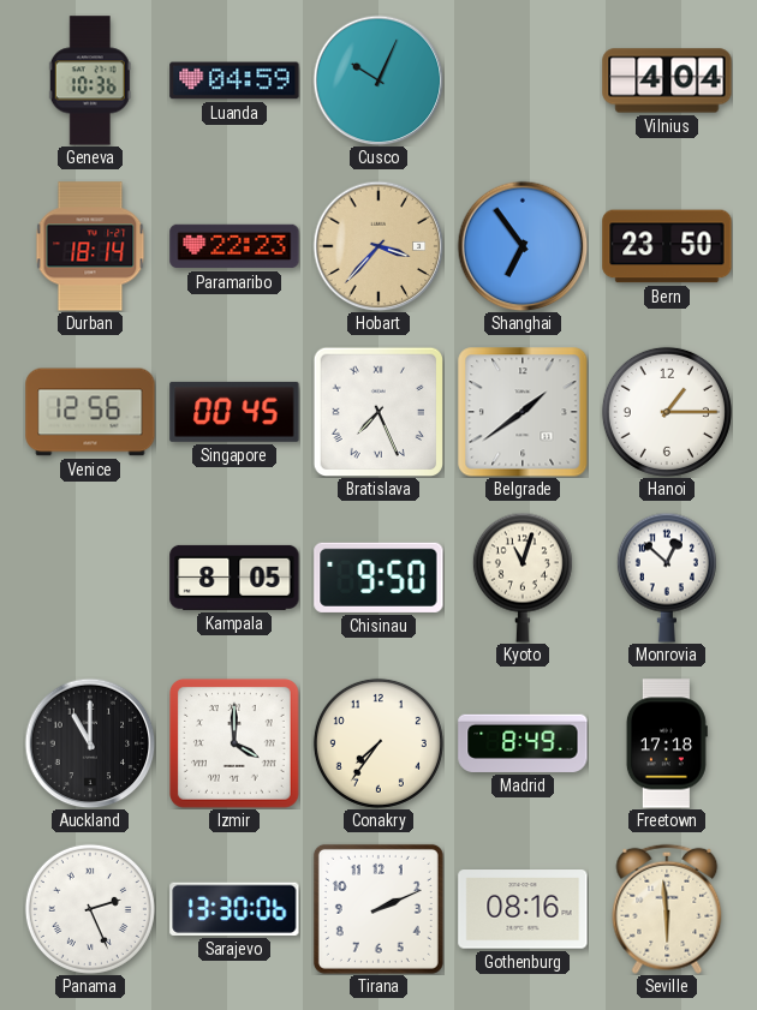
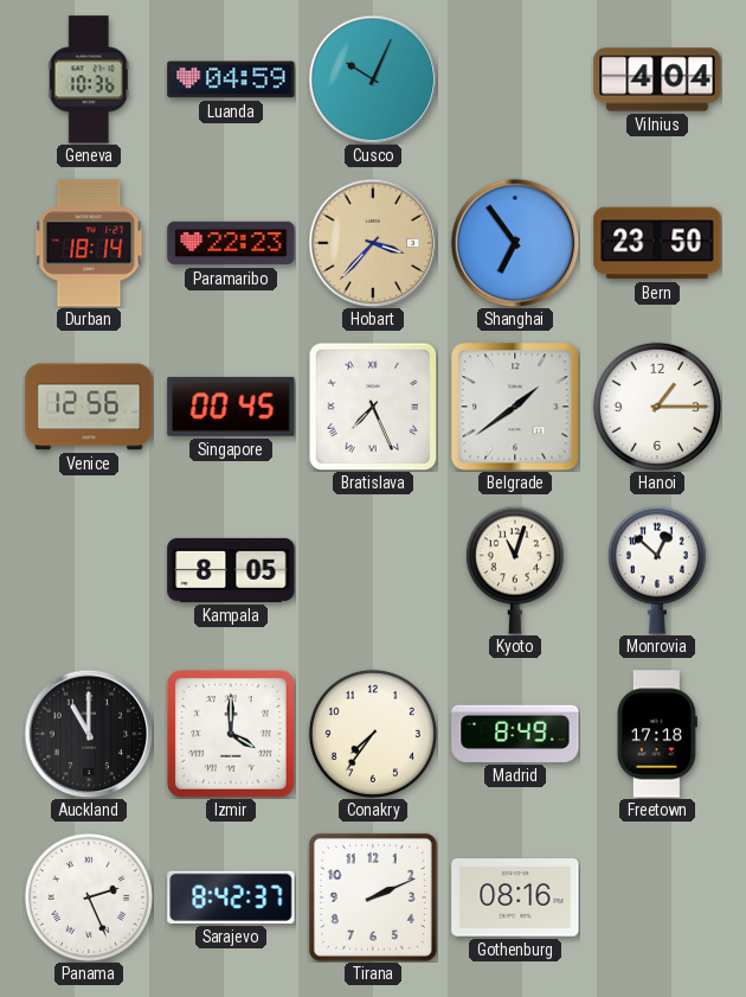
Chisinau: 9:50 -> none
Sarajevo: 13:30 -> 8:42
Seville: 5:59 -> none
